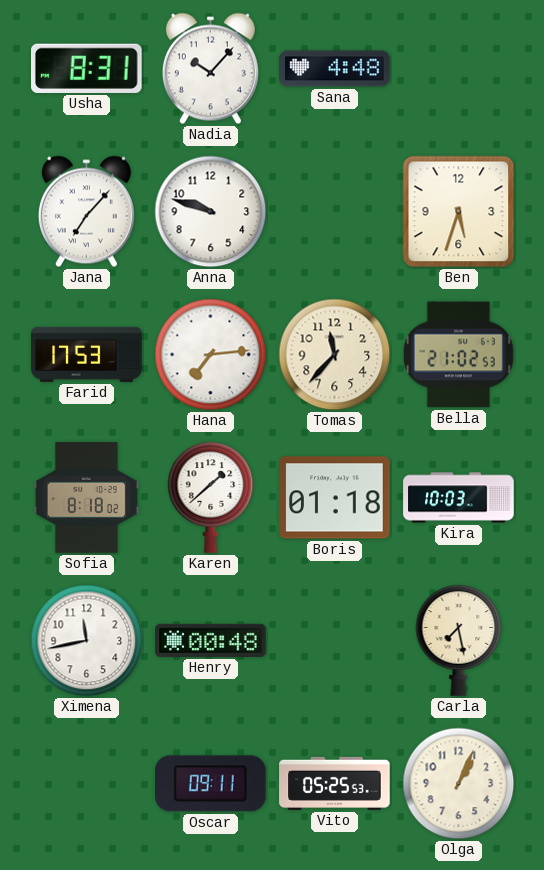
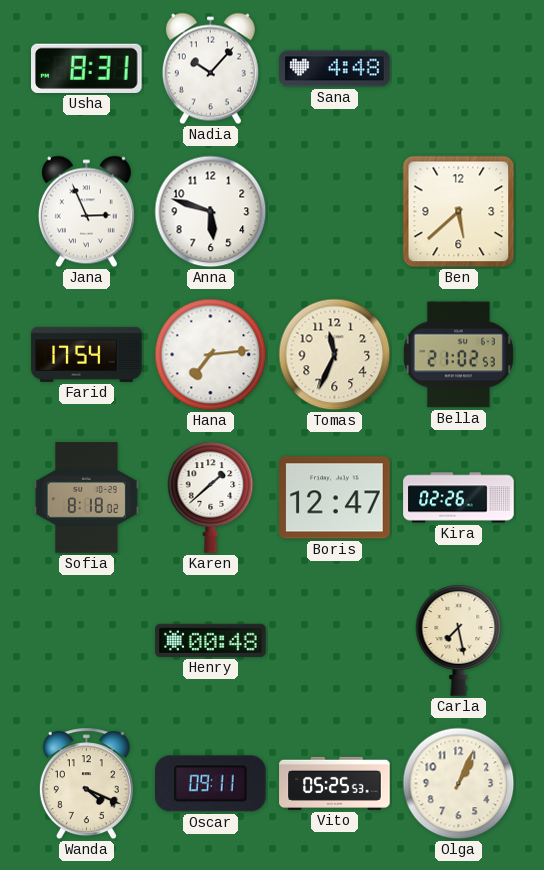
Jana: 7:07 -> 2:56
Anna: 9:48 -> 5:48
Ben: 5:33 -> 5:38
Farid: 17:53 -> 17:54
Tomas: 11:37 -> 11:34
Boris: 01:18 -> 12:47
Kira: 10:03 -> 02:26
Ximena: 11:43 -> none
Wanda: none -> 4:19
